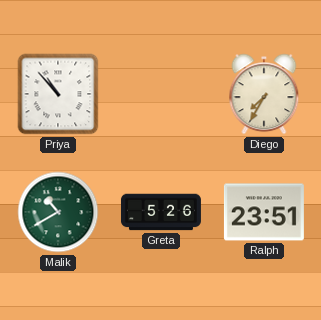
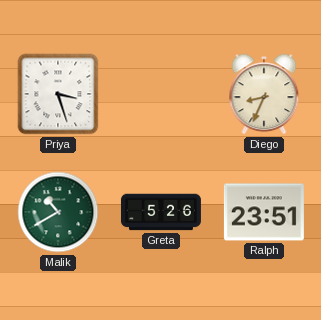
Priya: 10:53 -> 3:27
Diego: 7:35 -> 8:34
